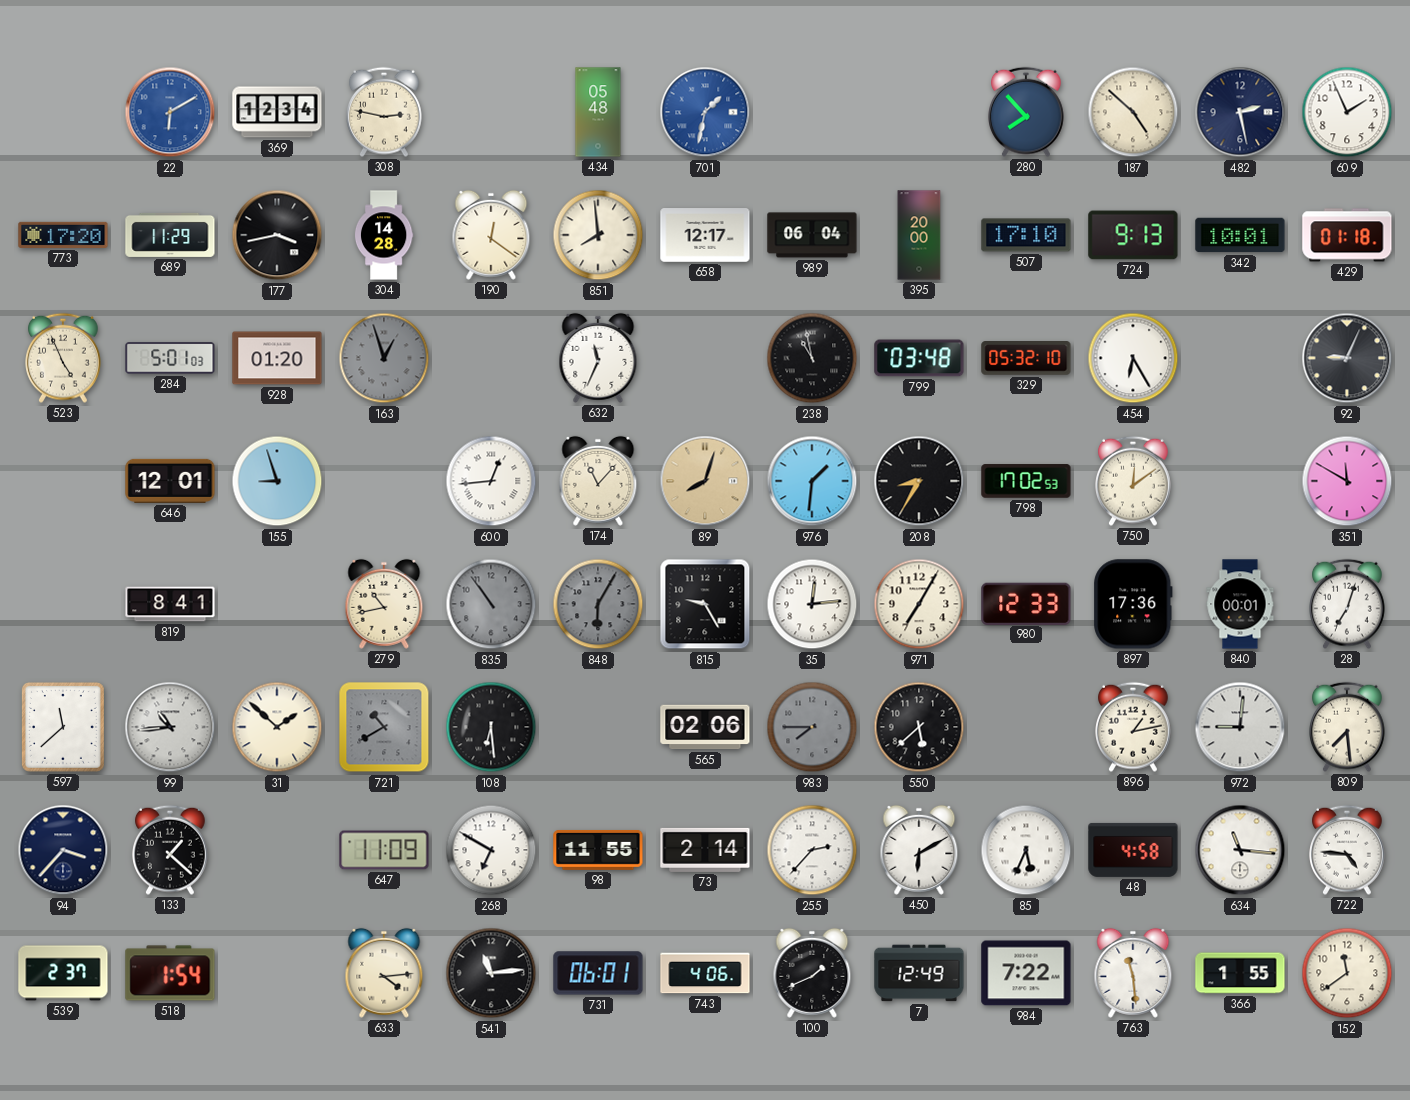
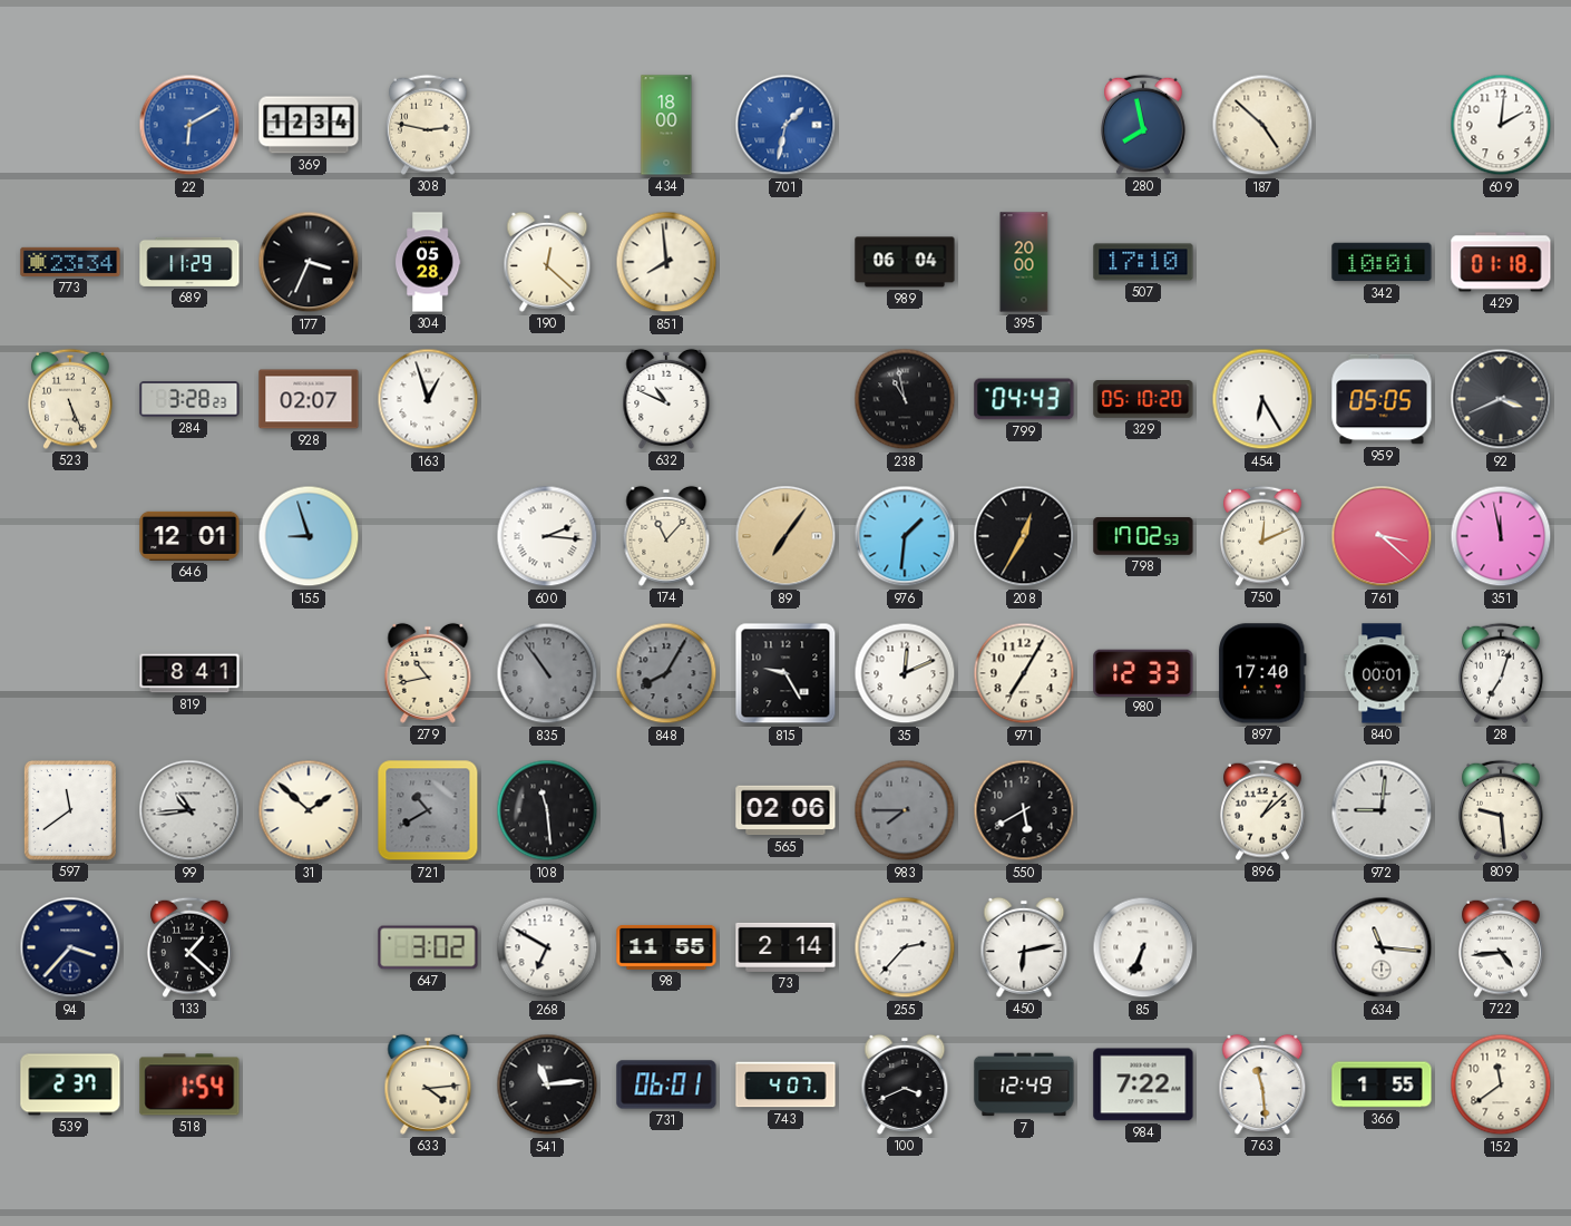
434: 05:48 -> 18:00
280: 7:53 -> 7:58
482: 2:28 -> none
609: 1:56 -> 2:01
773: 17:20 -> 23:34
177: 3:43 -> 3:34
304: 14:28 -> 05:28
190: 12:21 -> 12:22
658: 12:17 -> none
724: 9:13 -> none
523: 4:56 -> 5:26
284: 5:01 -> 3:28
928: 01:20 -> 02:07
163 dial: grey -> white
632: 11:34 -> 10:49
799: 03:48 -> 04:43
329: 05:32 -> 05:10
959: none -> 05:05
92: 9:04 -> 3:41
600: 12:44 -> 2:16
89: 8:03 -> 7:06
208: 8:35 -> 12:35
750: 12:09 -> 12:11
761: none -> 3:22
351: 11:50 -> 11:58
848: 6:05 -> 8:05
35: 12:14 -> 12:11
897: 17:36 -> 17:40
597: 11:38 -> 11:39
108: 6:29 -> 11:29
550: 5:38 -> 5:40
896: 1:13 -> 1:08
809: 7:29 -> 9:29
647: 11:09 -> 3:02
450: 6:10 -> 6:13
85: 5:34 -> 6:34
48: 4:58 -> none
722: 4:46 -> 4:44
743: 4:06 -> 4:07
100: 1:41 -> 3:41
